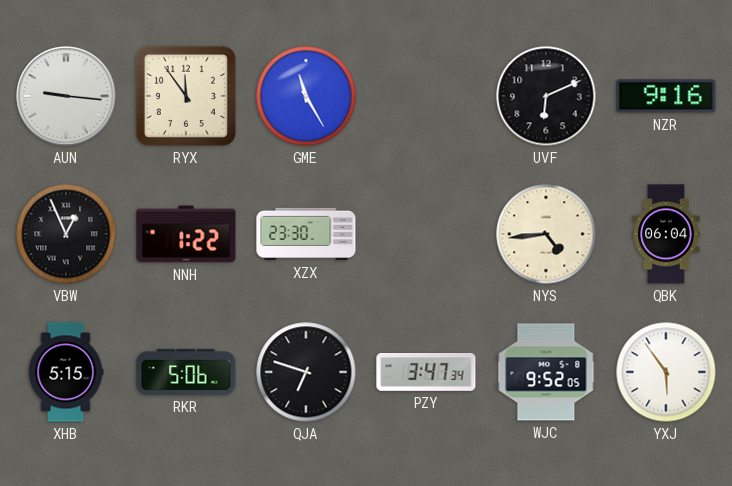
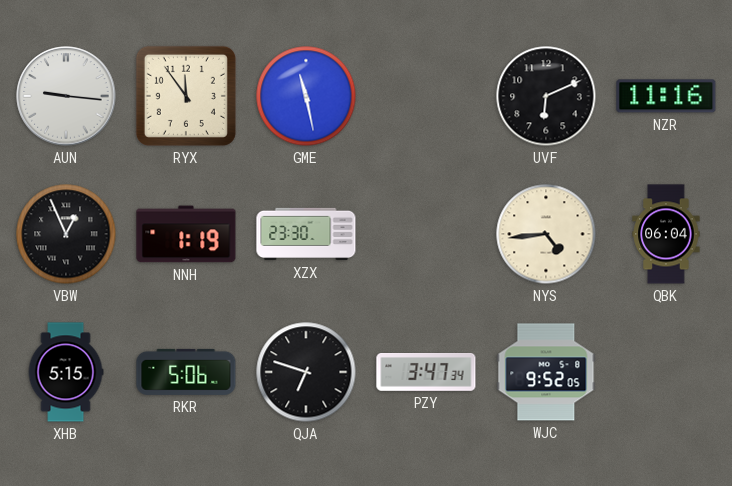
GME: 11:25 -> 11:28
NZR: 9:16 -> 11:16
NNH: 1:22 -> 1:19
YXJ: 5:54 -> none
